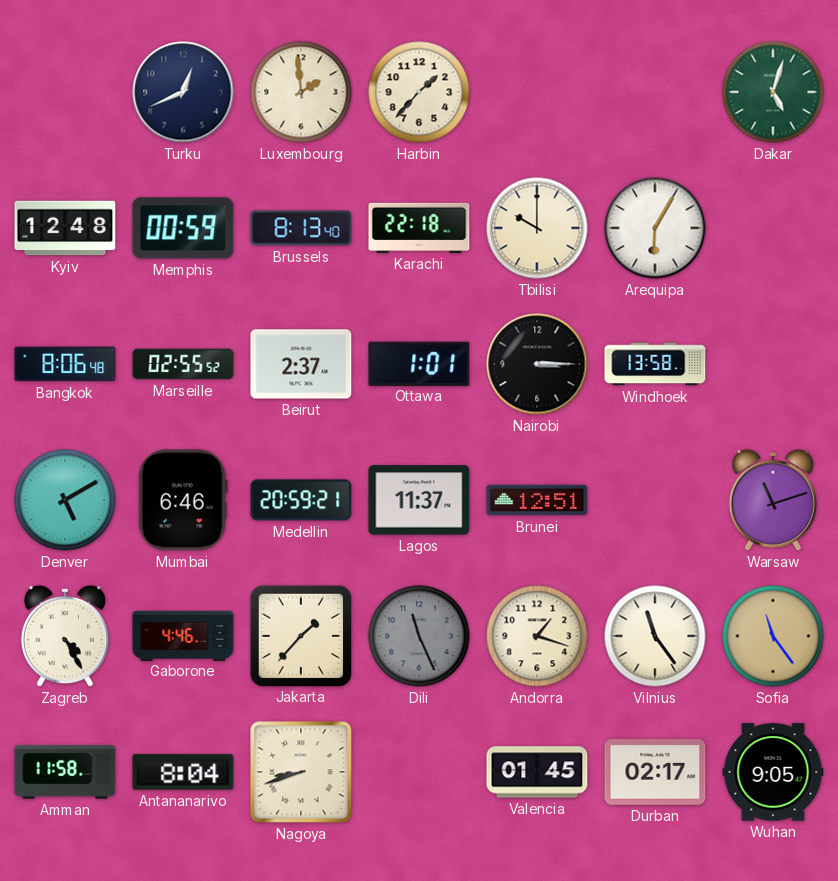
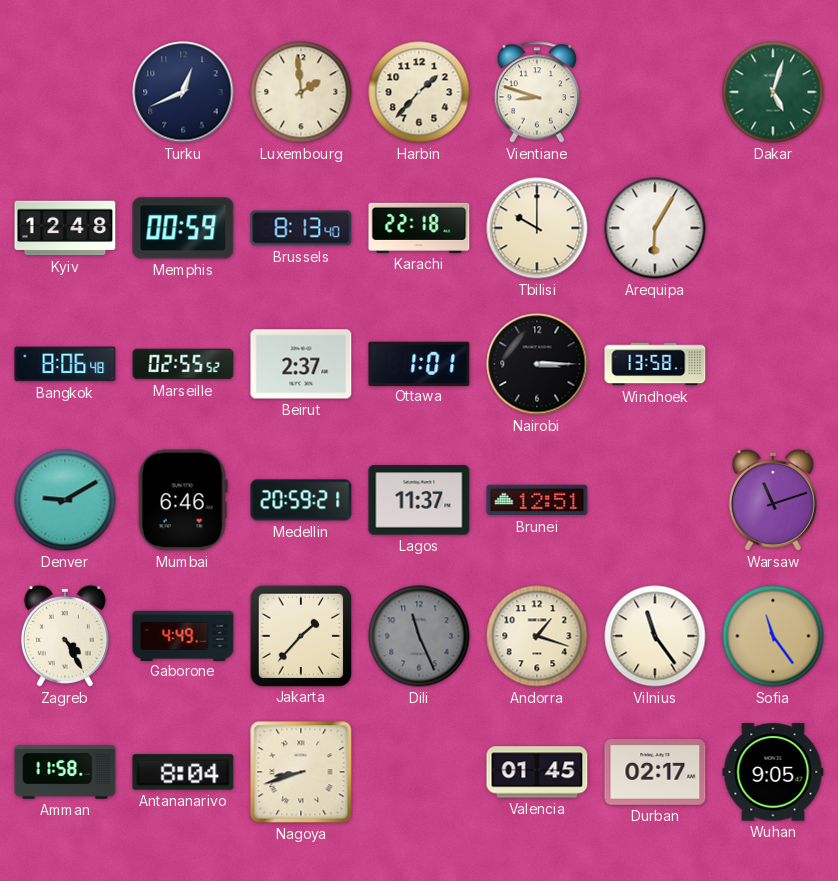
Vientiane: none -> 8:48
Denver: 5:10 -> 9:10
Gaborone: 4:46 -> 4:49
